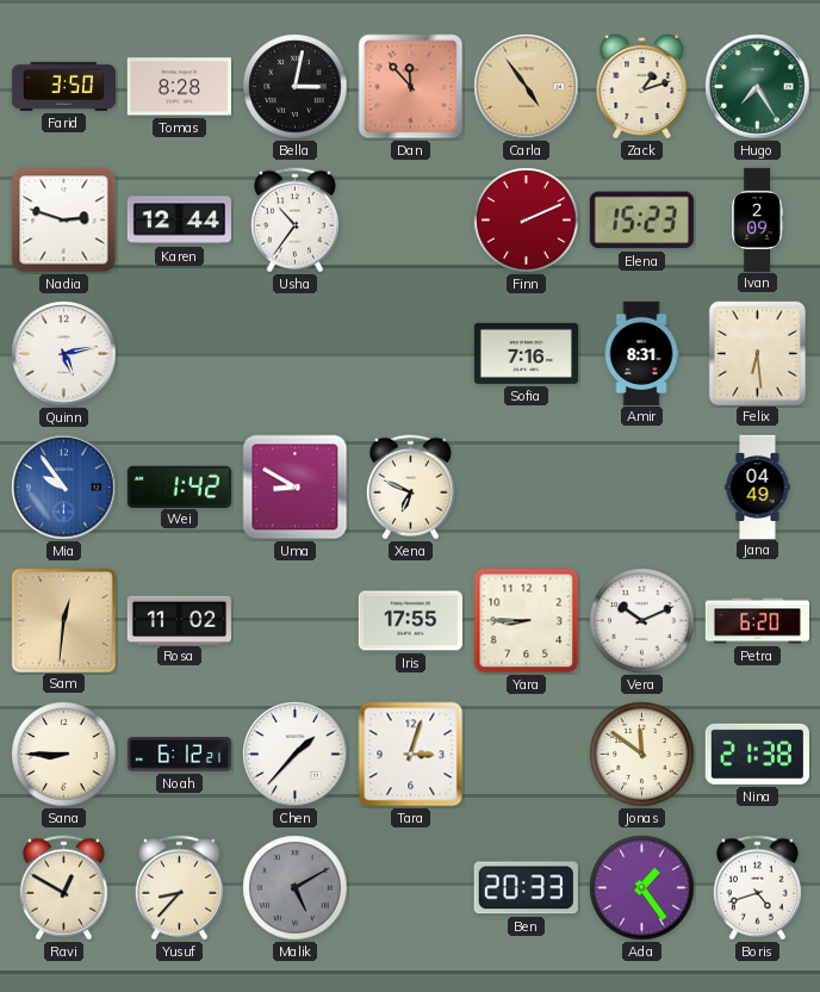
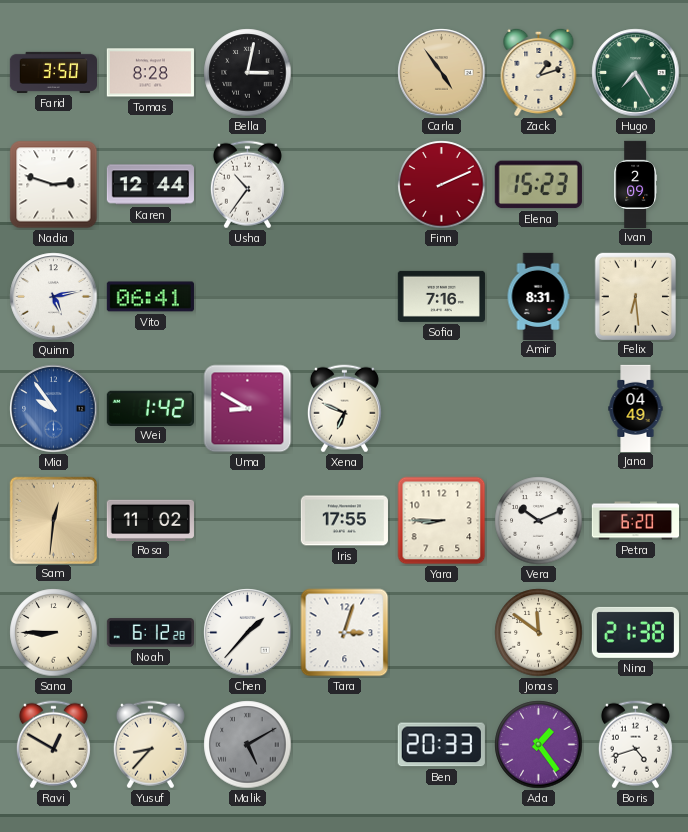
Dan: 11:53 -> none
Vito: none -> 06:41
Noah: 6:12:21 -> 6:12:28
